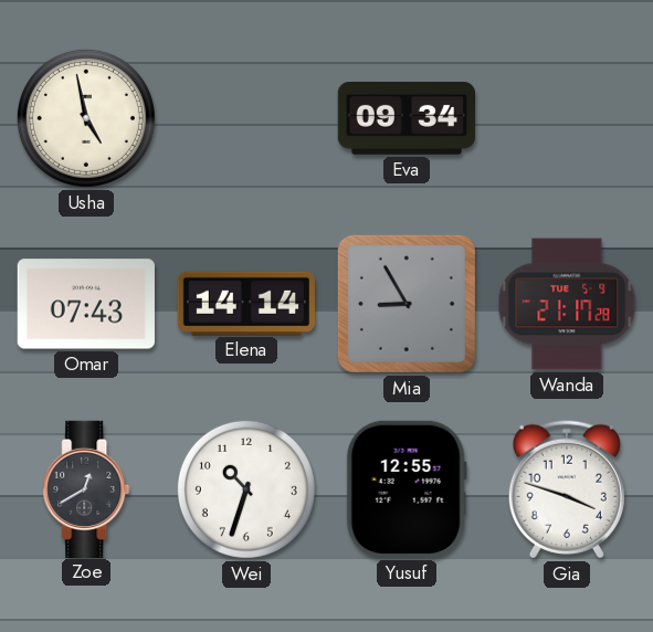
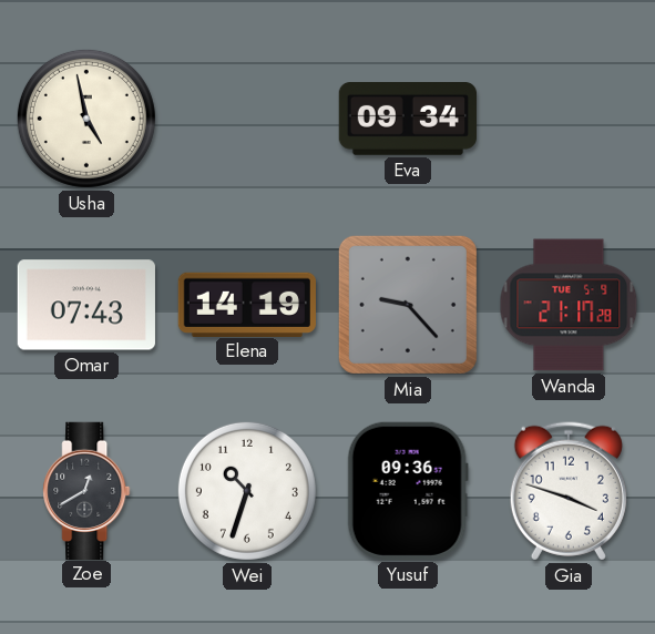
Elena: 14:14 -> 14:19
Mia: 8:55 -> 9:23
Yusuf: 12:55 -> 09:36
